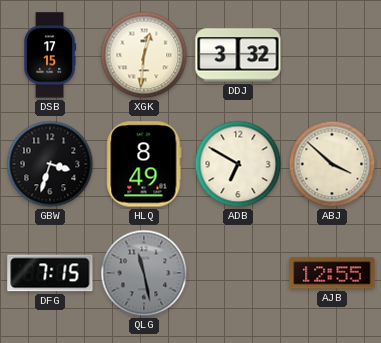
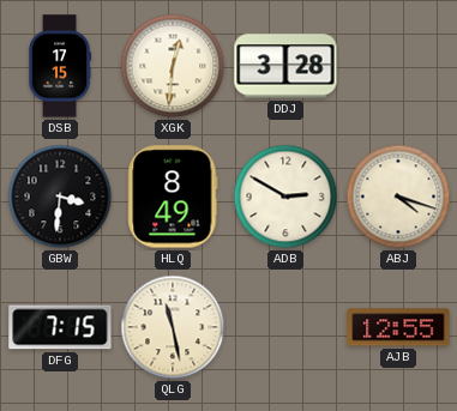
DDJ: 3:32 -> 3:28
GBW: 3:33 -> 3:31
ADB: 6:50 -> 2:50
ABJ: 3:52 -> 4:18
QLG dial: grey -> cream
